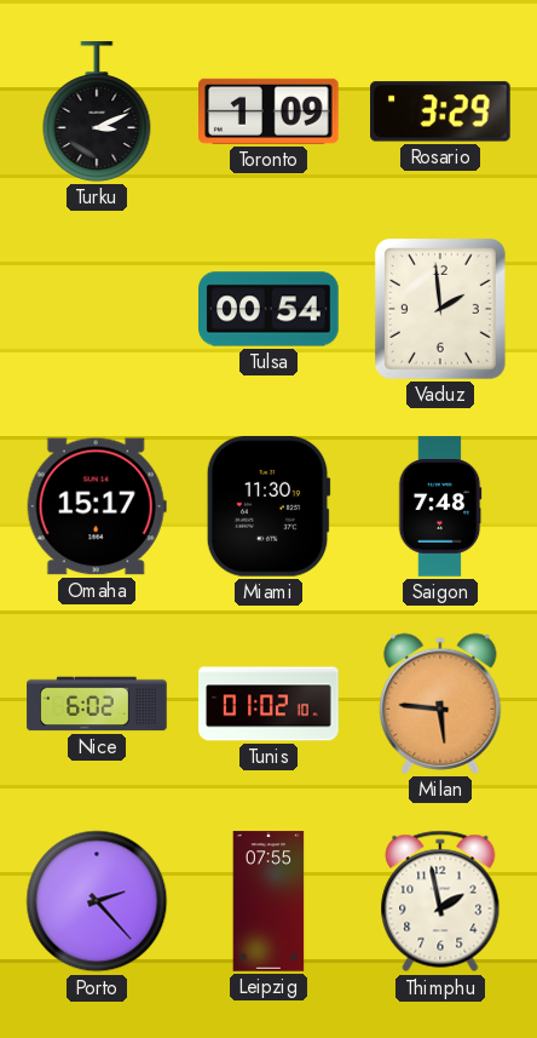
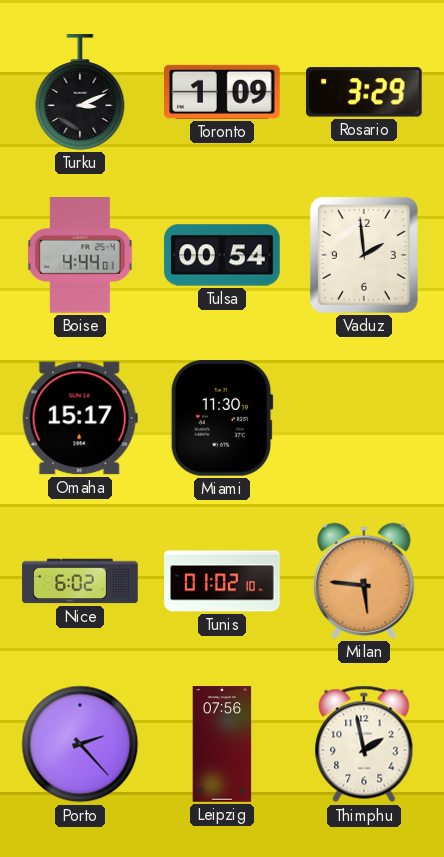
Boise: none -> 4:44
Saigon: 7:48 -> none
Leipzig: 07:55 -> 07:56
